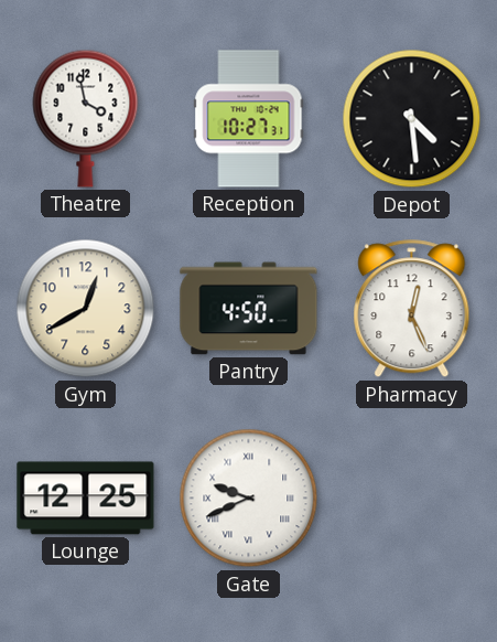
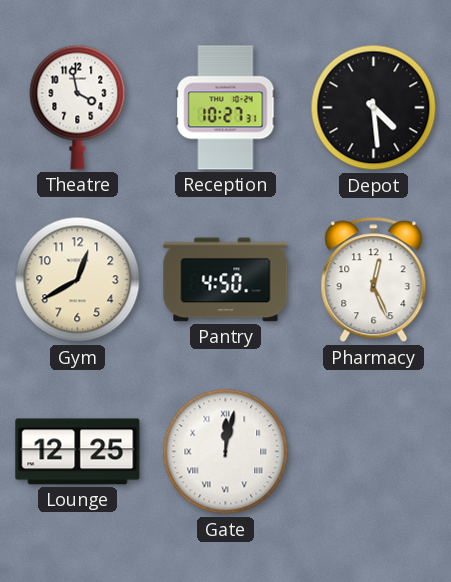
Gate: 9:41 -> 12:02
